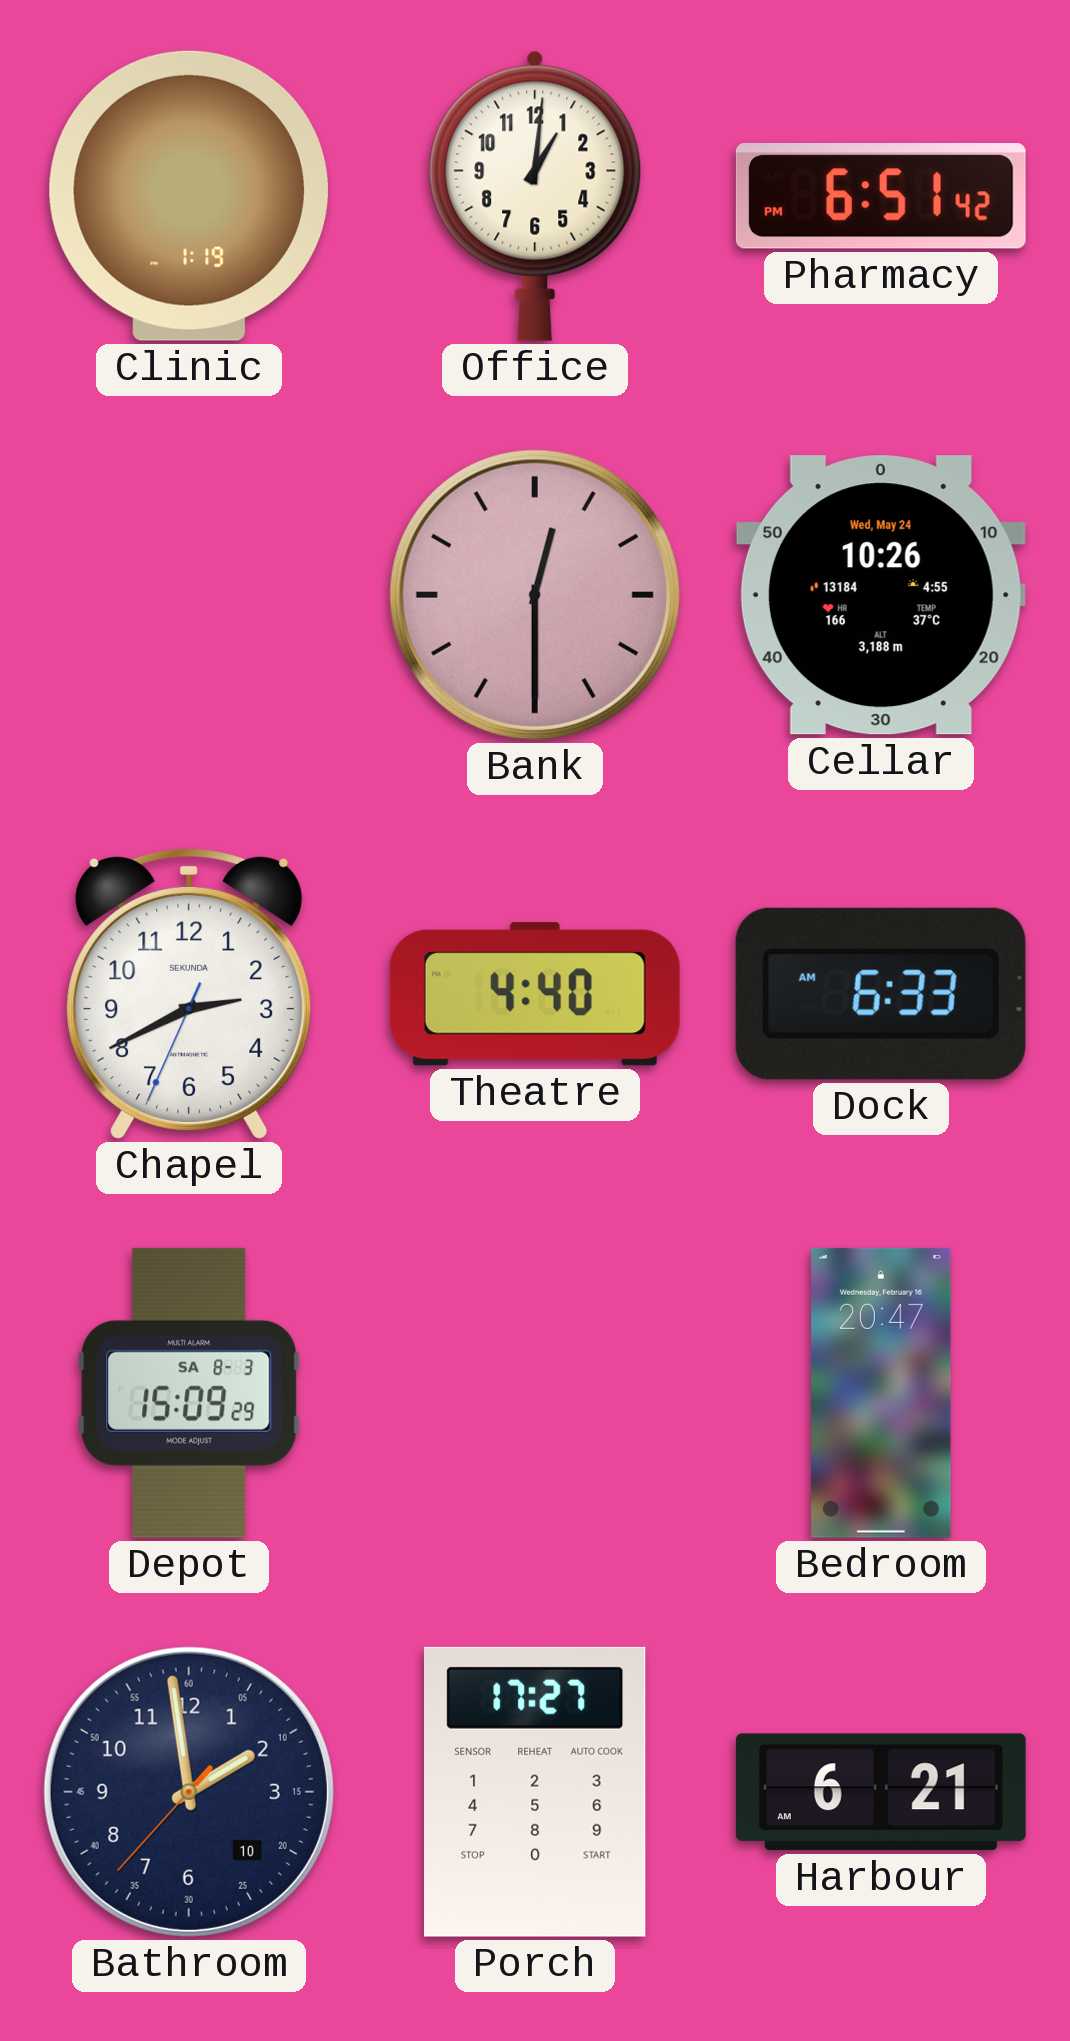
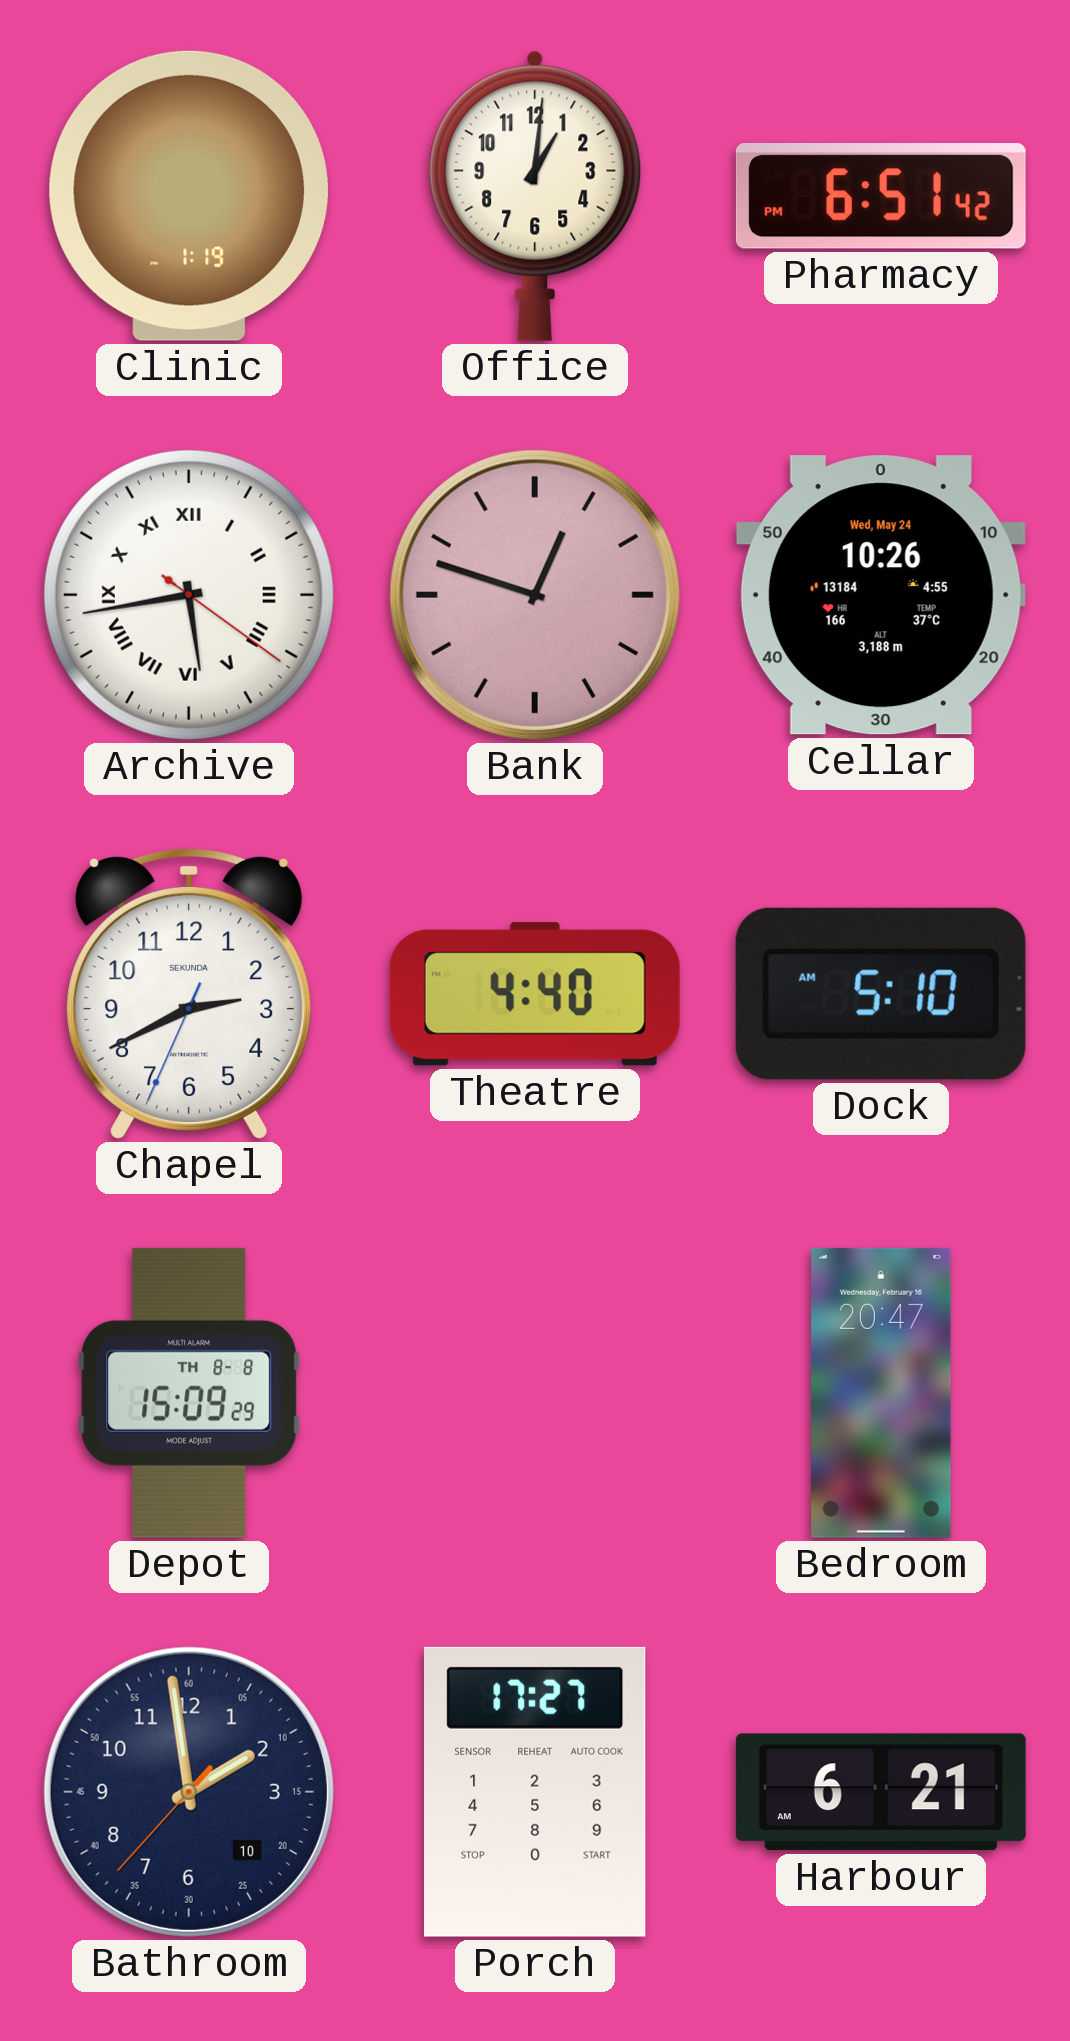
Archive: none -> 5:43
Bank: 12:30 -> 12:48
Dock: 6:33 -> 5:10
Depot date: SA 8-3 -> TH 8-8
